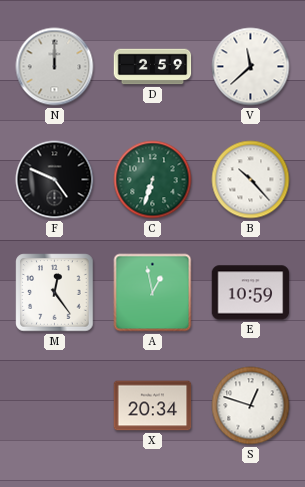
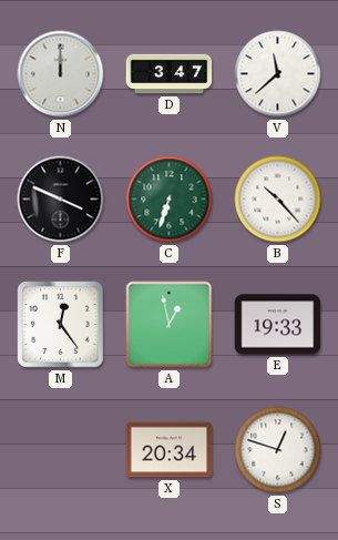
D: 2:59 -> 3:47
F: 4:49 -> 3:49
E: 10:59 -> 19:33
